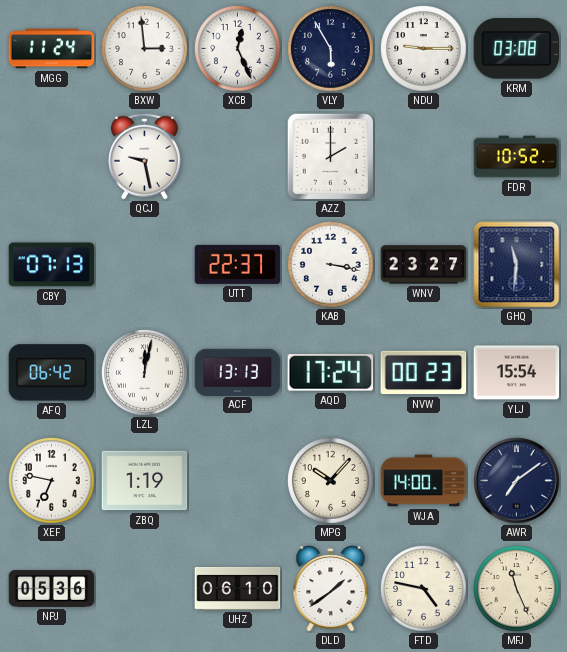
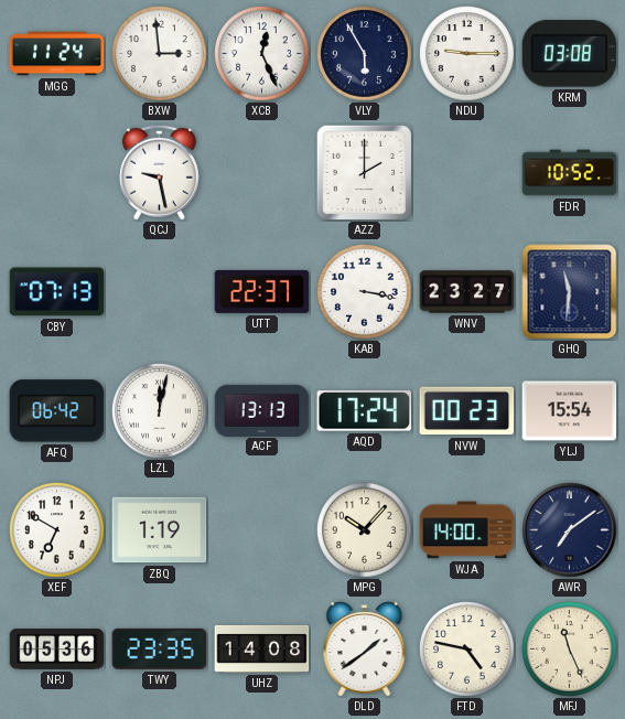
XEF: 6:47 -> 6:50
TWY: none -> 23:35
UHZ: 06:10 -> 14:08
